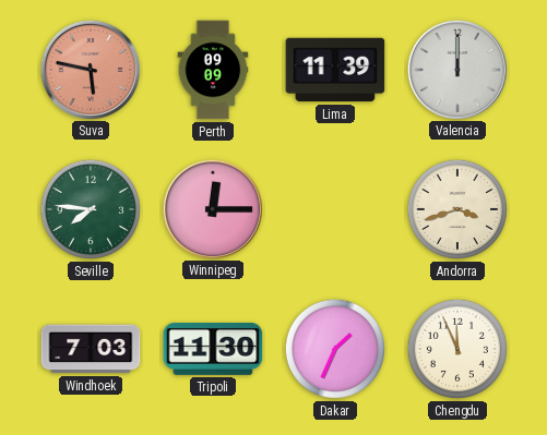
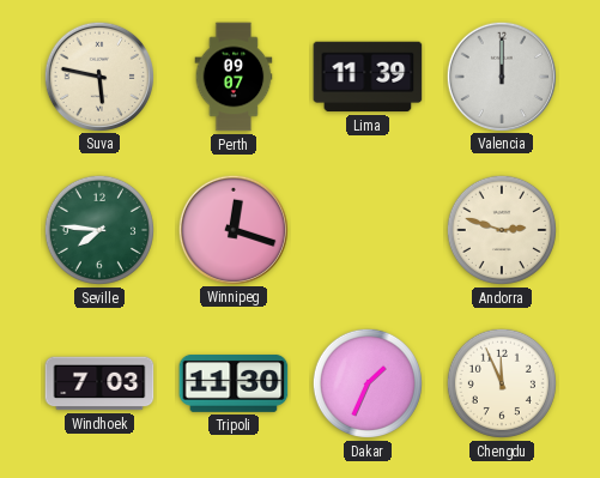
Suva dial: salmon -> cream
Perth: 09:09 -> 09:07
Winnipeg: 12:15 -> 12:18
Andorra: 3:42 -> 2:48
